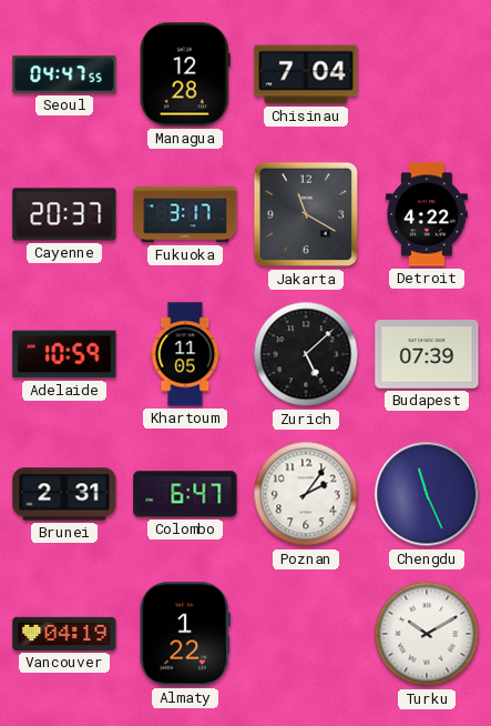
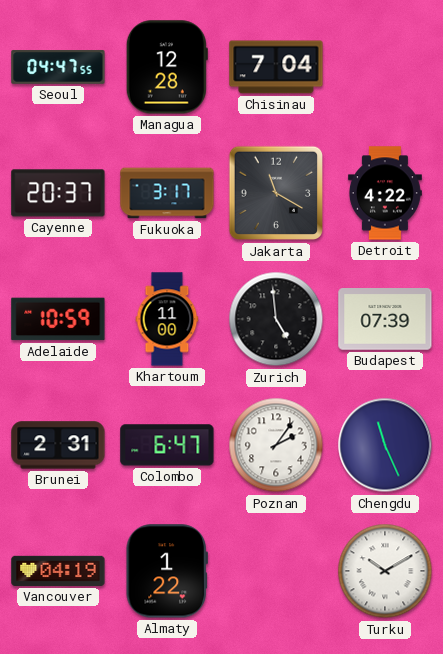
Khartoum: 11:05 -> 11:00
Zurich: 5:08 -> 4:59
